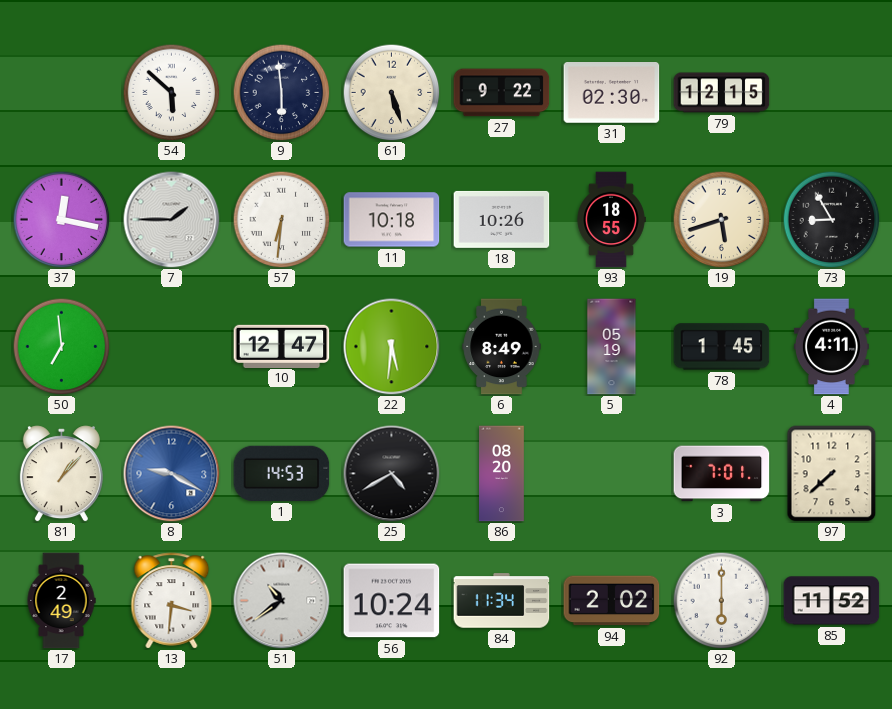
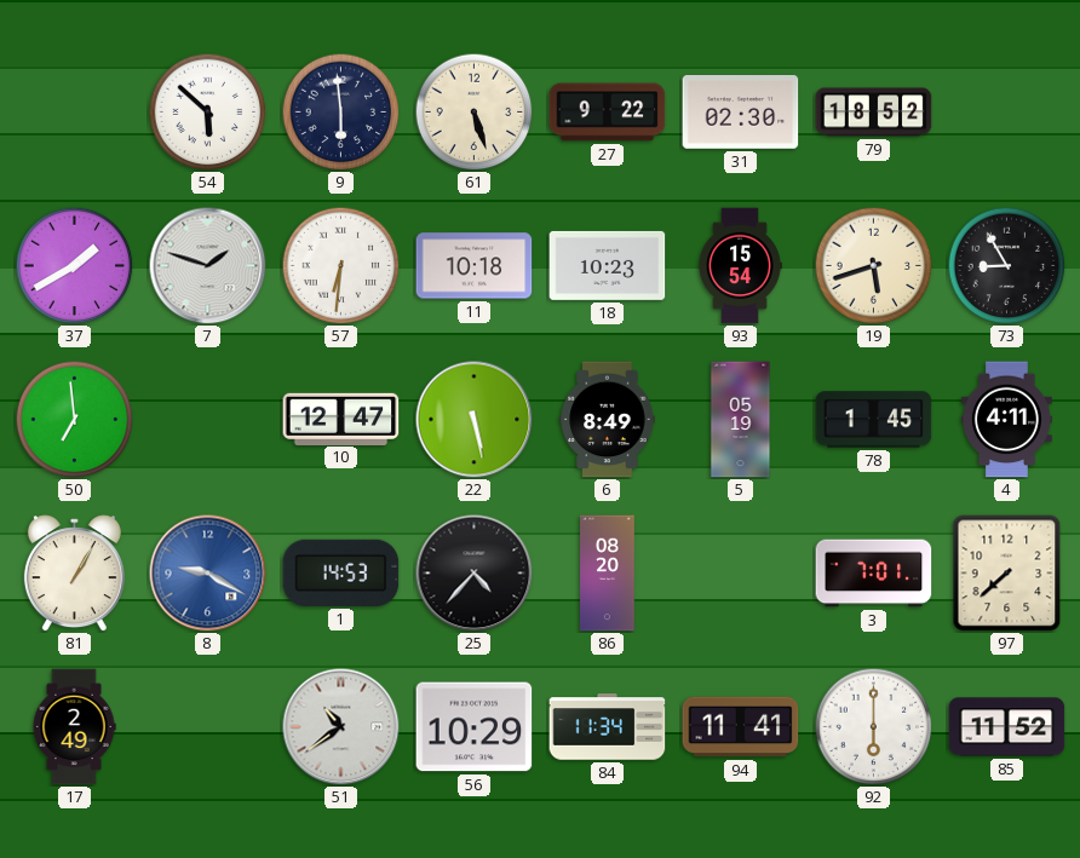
79: 12:15 -> 18:52
37: 12:17 -> 1:40
7: 1:45 -> 1:48
18: 10:26 -> 10:23
93: 18:55 -> 15:54
22: 5:31 -> 5:28
81: 1:07 -> 1:05
25: 4:40 -> 4:37
13: 3:31 -> none
56: 10:24 -> 10:29
94: 2:02 -> 11:41
